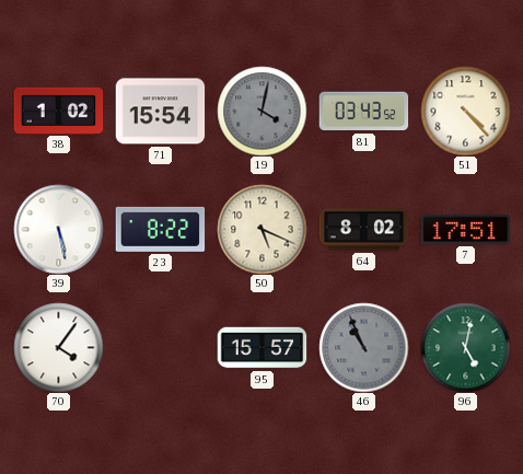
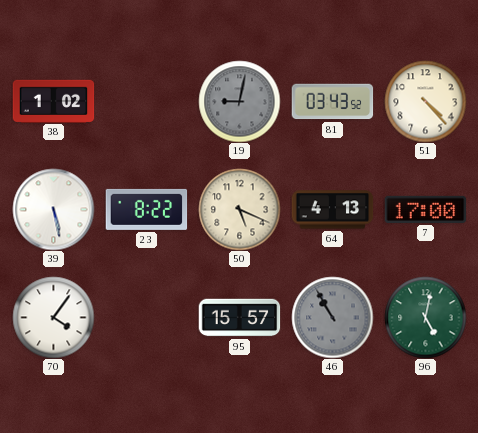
71: 15:54 -> none
19: 4:02 -> 9:02
64: 8:02 -> 4:13
7: 17:51 -> 17:00
46: 10:56 -> 10:55
